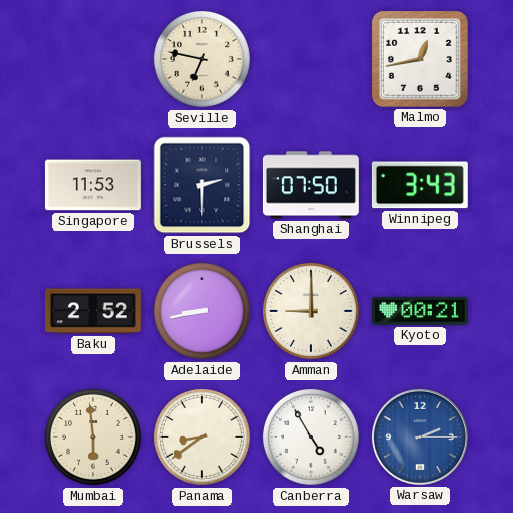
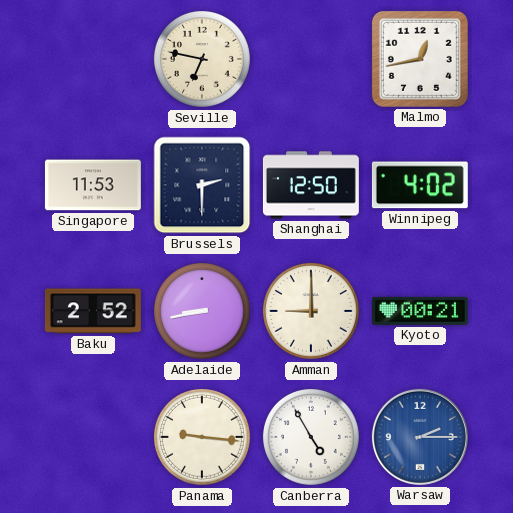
Shanghai: 07:50 -> 12:50
Winnipeg: 3:43 -> 4:02
Mumbai: 5:59 -> none
Panama: 8:39 -> 9:16
